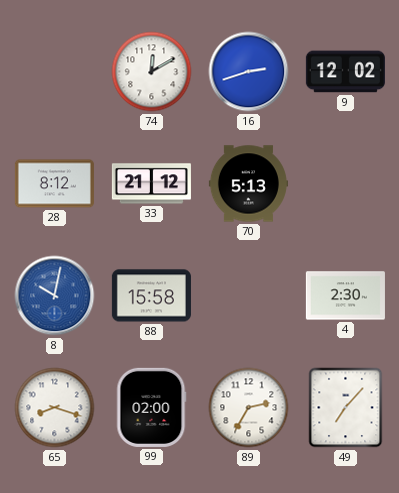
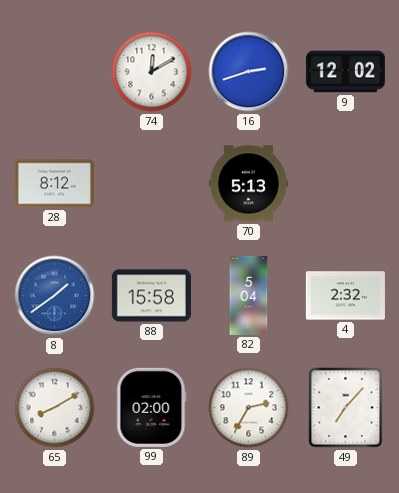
33: 21:12 -> none
8: 10:02 -> 1:39
82: none -> 5:04
4: 2:30 -> 2:32
65: 8:18 -> 8:10
